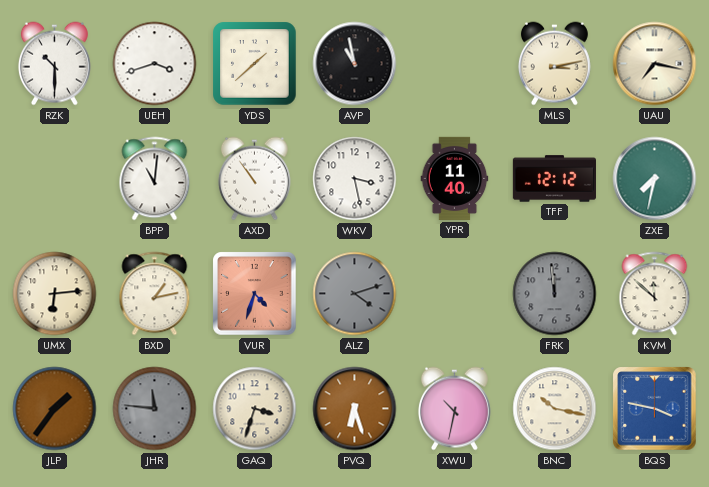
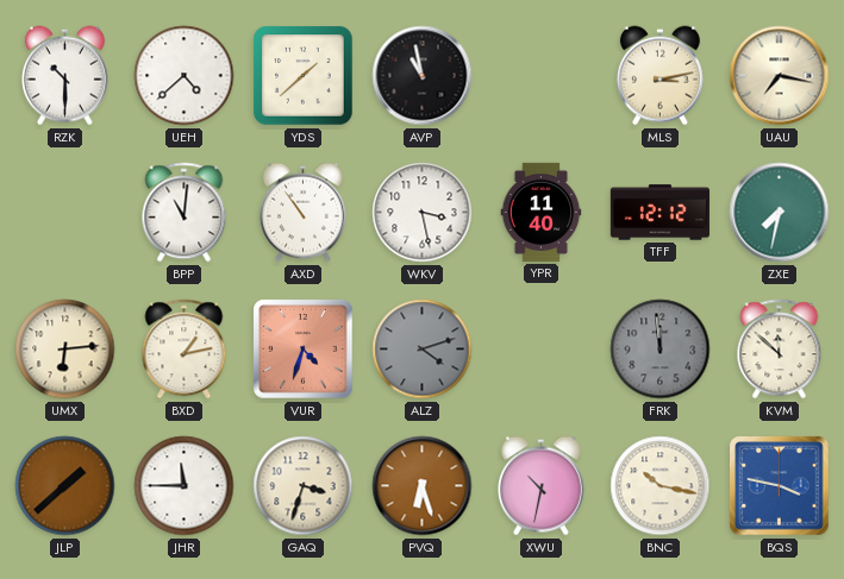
UEH: 3:42 -> 4:38
JLP: 1:36 -> 1:38
JHR: 11:46 -> 11:45
JHR dial: grey -> white
